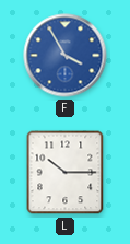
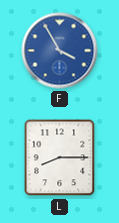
L: 10:15 -> 8:15
